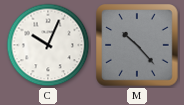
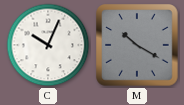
M: 10:23 -> 10:20
